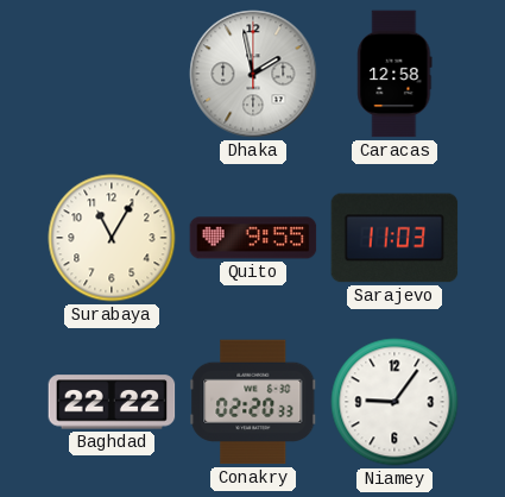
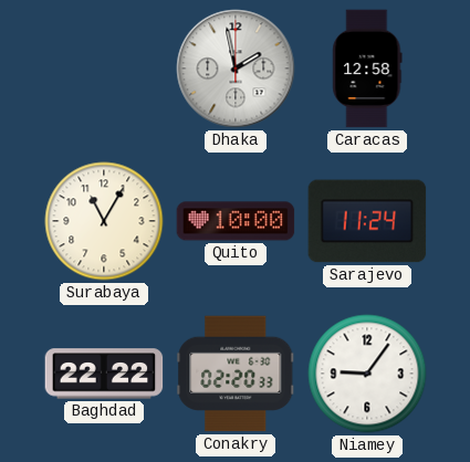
Quito: 9:55 -> 10:00
Sarajevo: 11:03 -> 11:24
